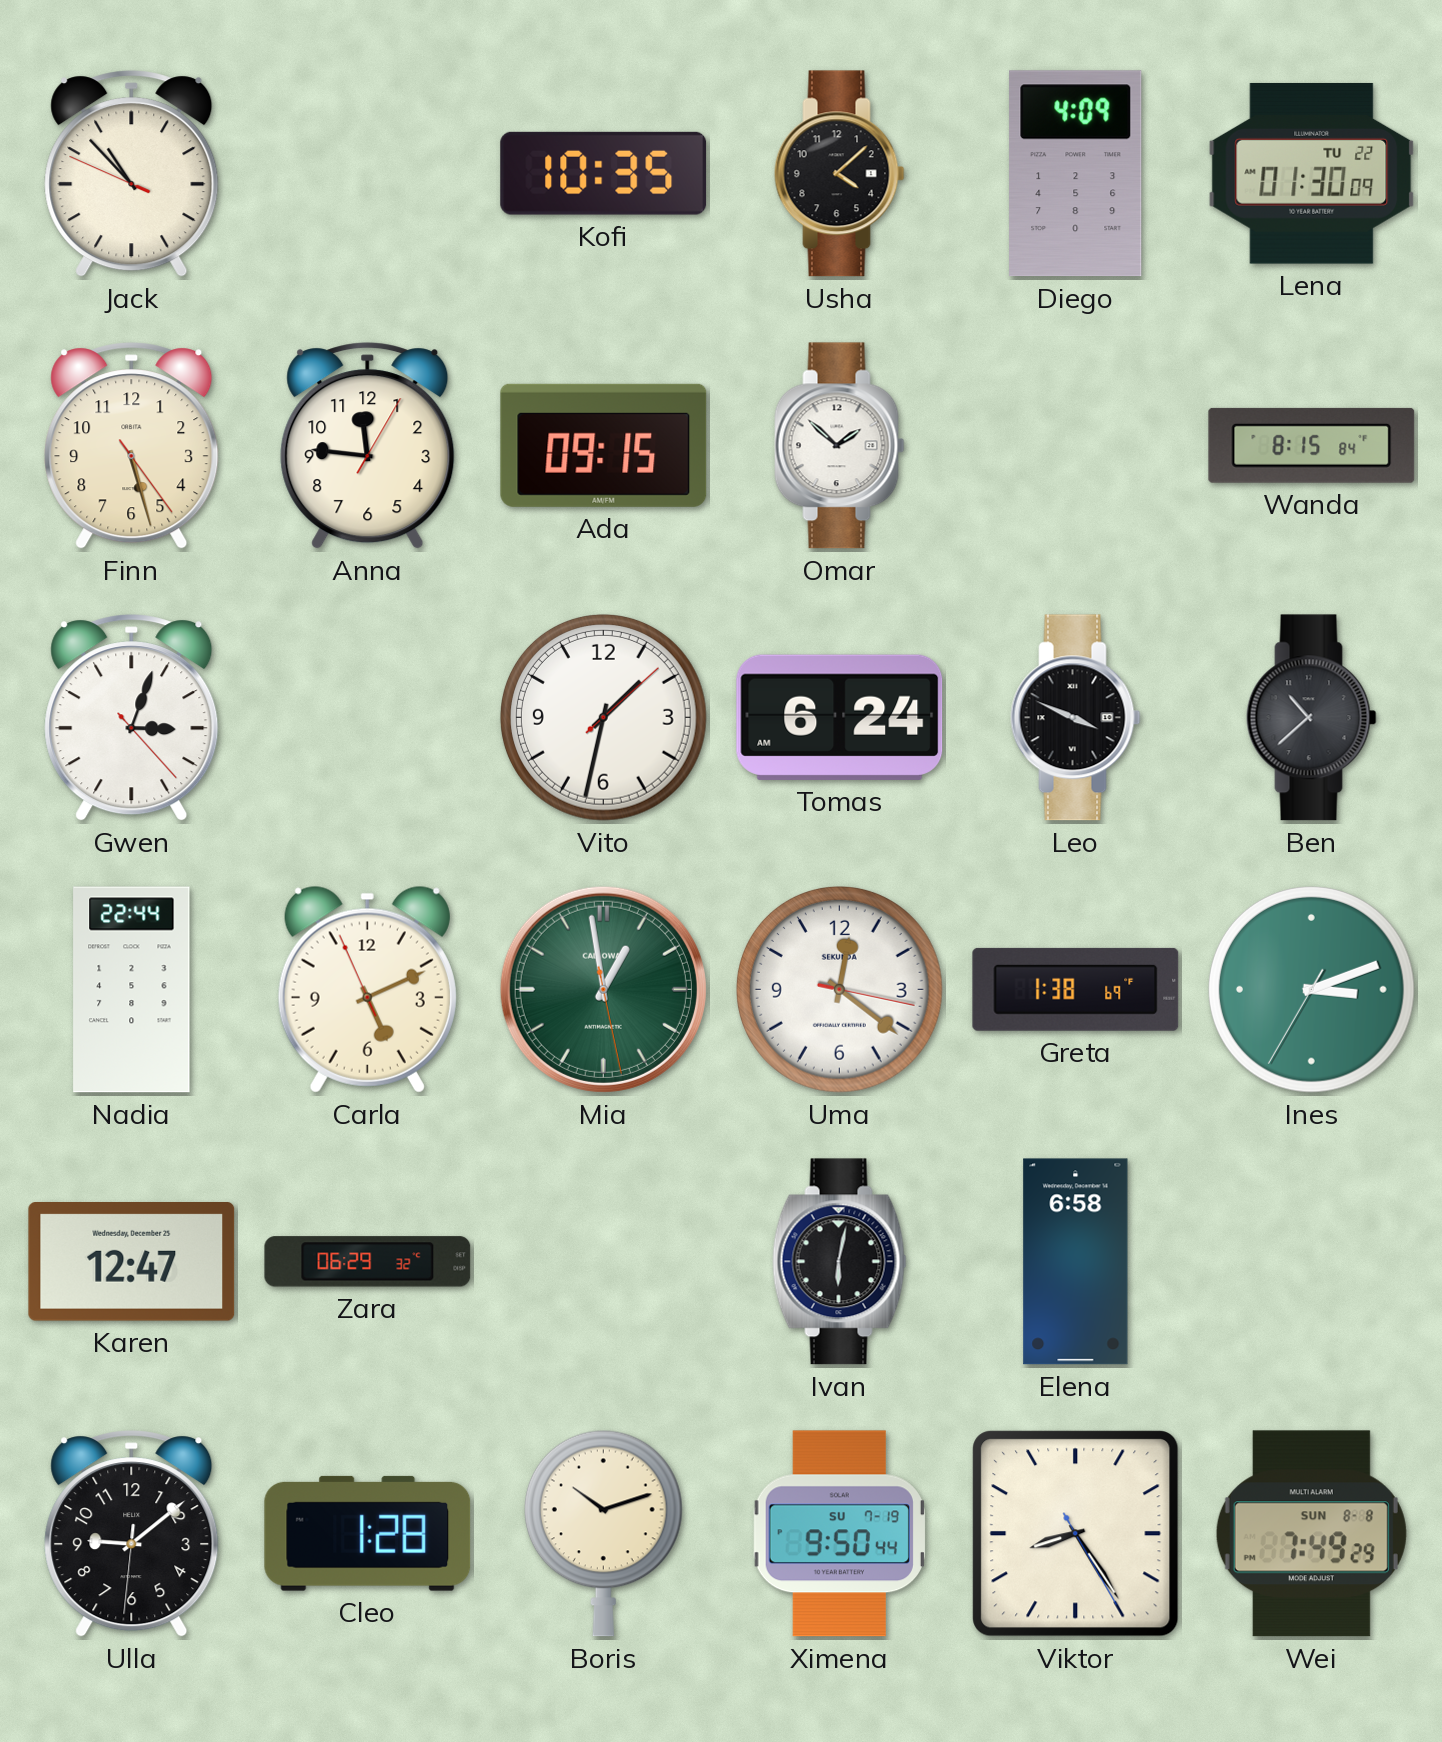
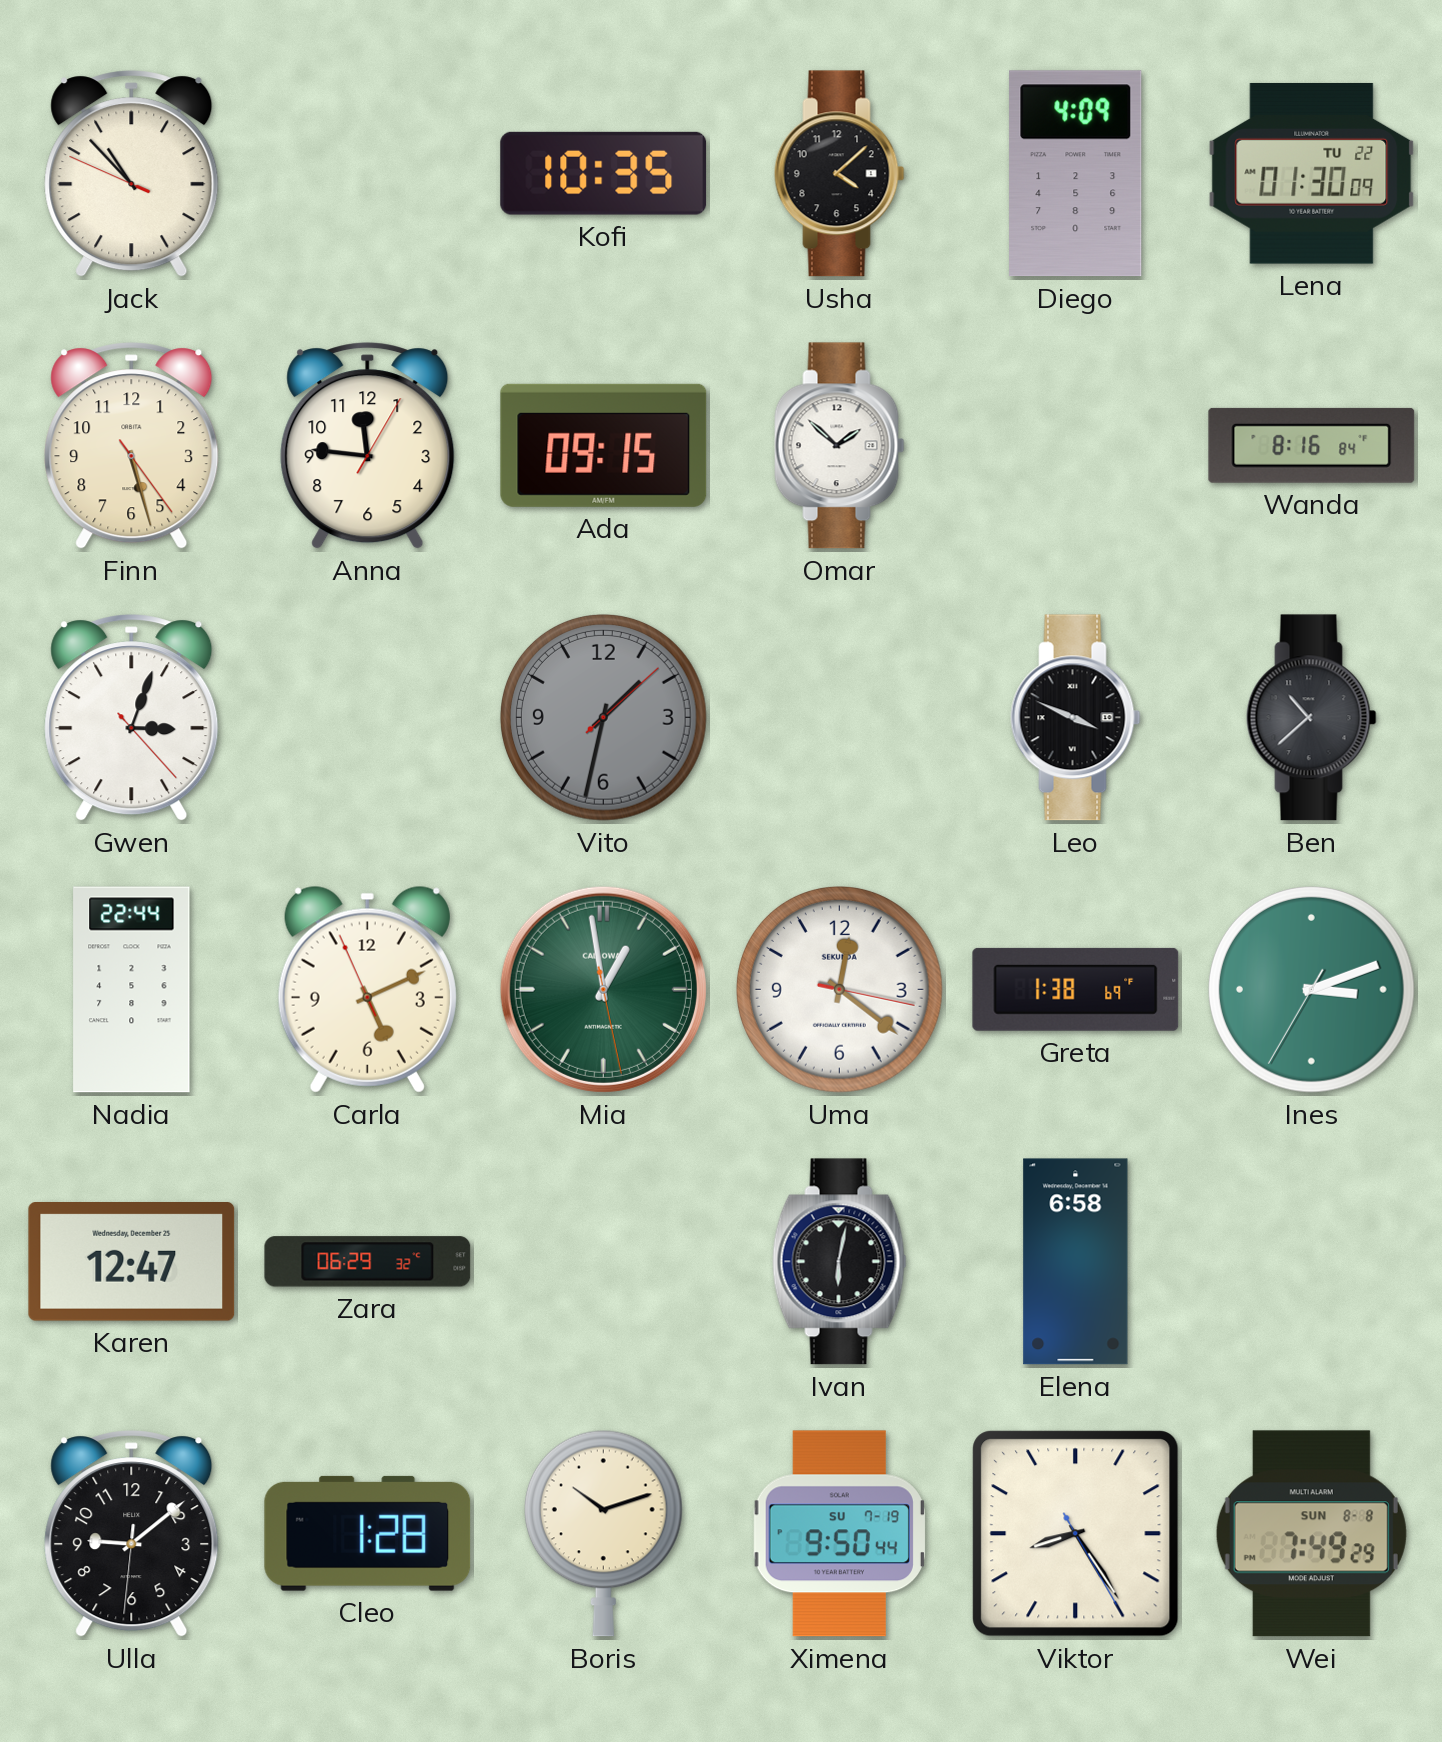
Wanda: 8:15 -> 8:16
Vito dial: white -> grey
Tomas: 6:24 -> none
